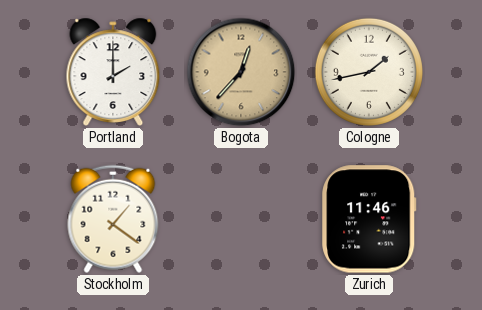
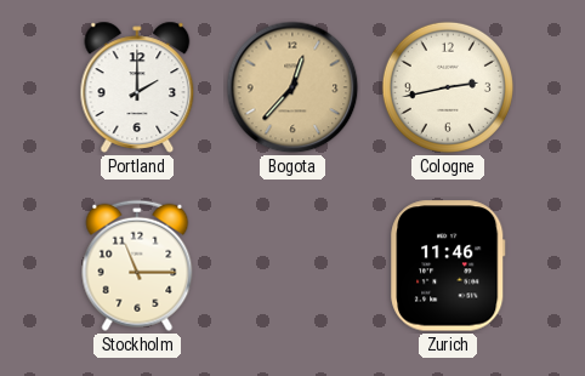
Cologne: 1:43 -> 2:43
Stockholm: 1:21 -> 11:15
